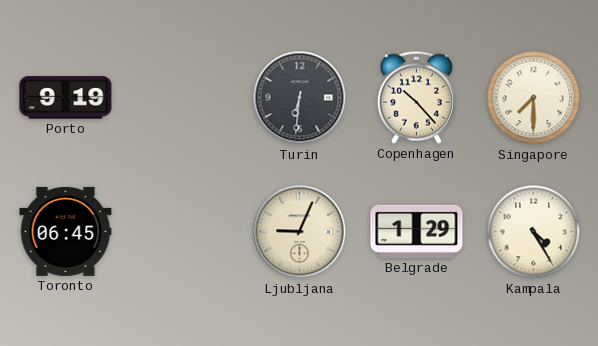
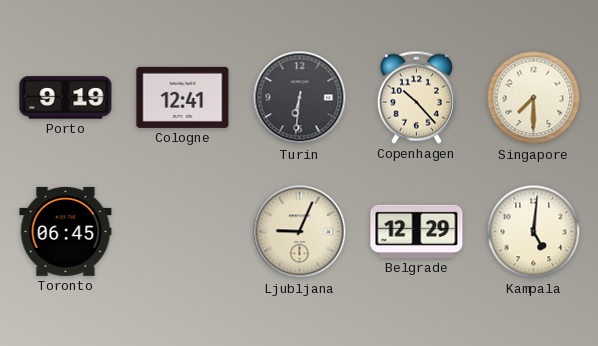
Cologne: none -> 12:41
Belgrade: 1:29 -> 12:29
Kampala: 4:25 -> 5:01
